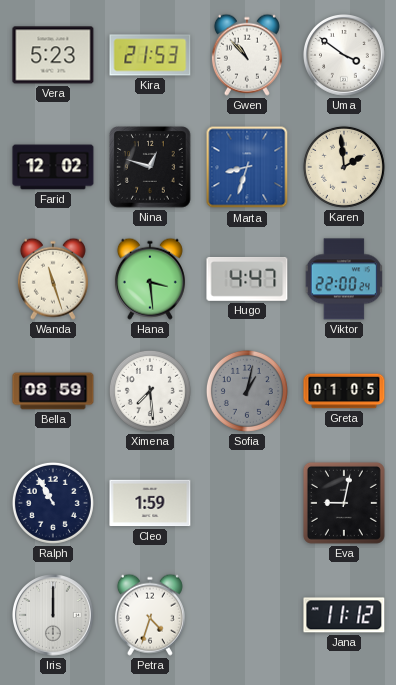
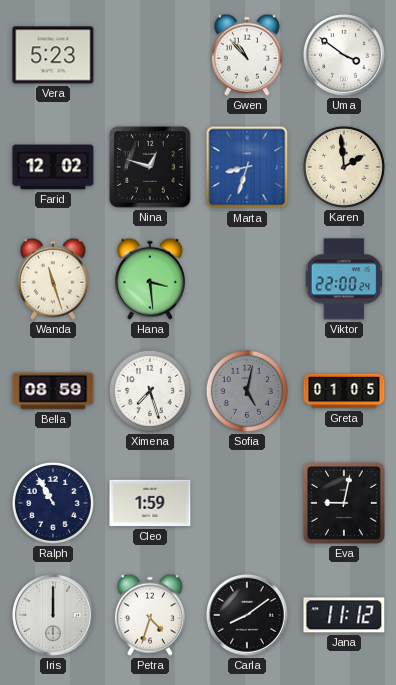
Kira: 21:53 -> none
Hugo: 4:47 -> none
Ximena: 7:29 -> 7:27
Sofia: 1:02 -> 5:02
Carla: none -> 8:09
